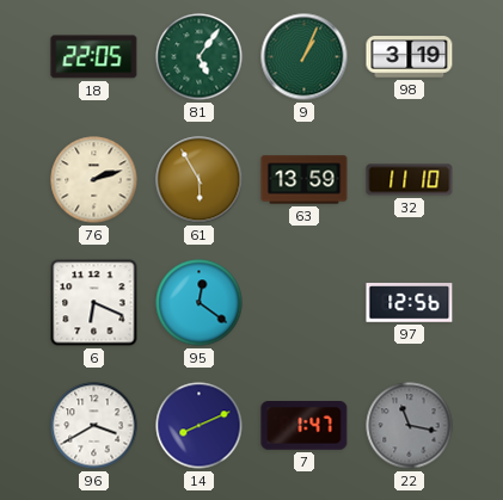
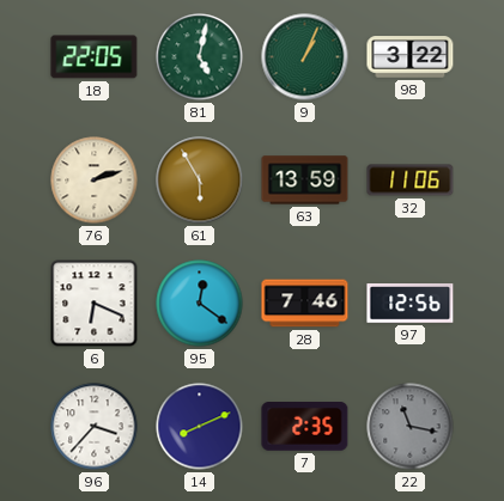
81: 5:06 -> 5:02
98: 3:19 -> 3:22
32: 11:10 -> 11:06
28: none -> 7:46
96: 3:40 -> 3:37
7: 1:47 -> 2:35
